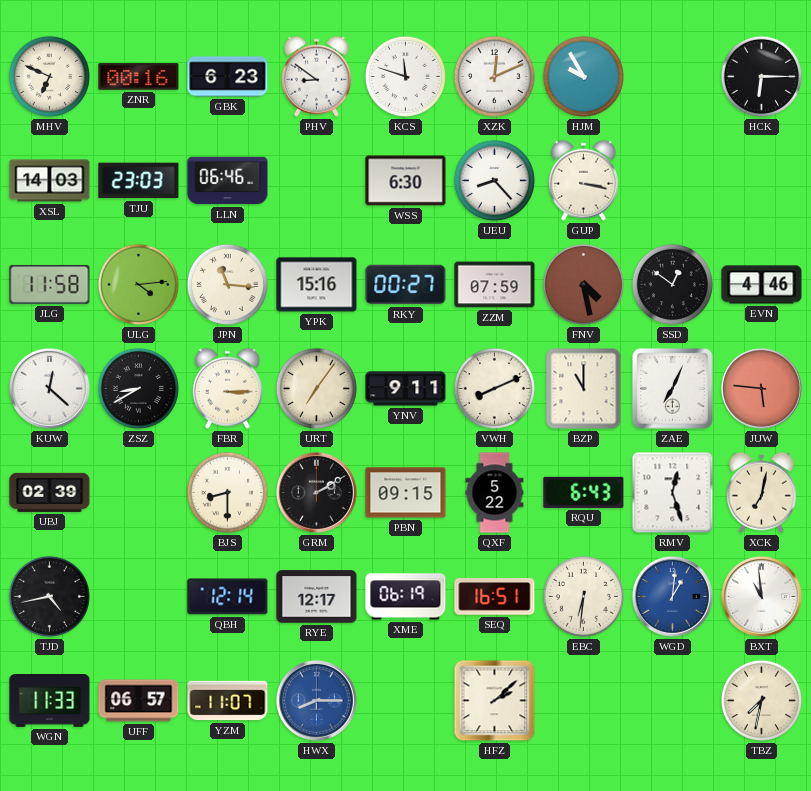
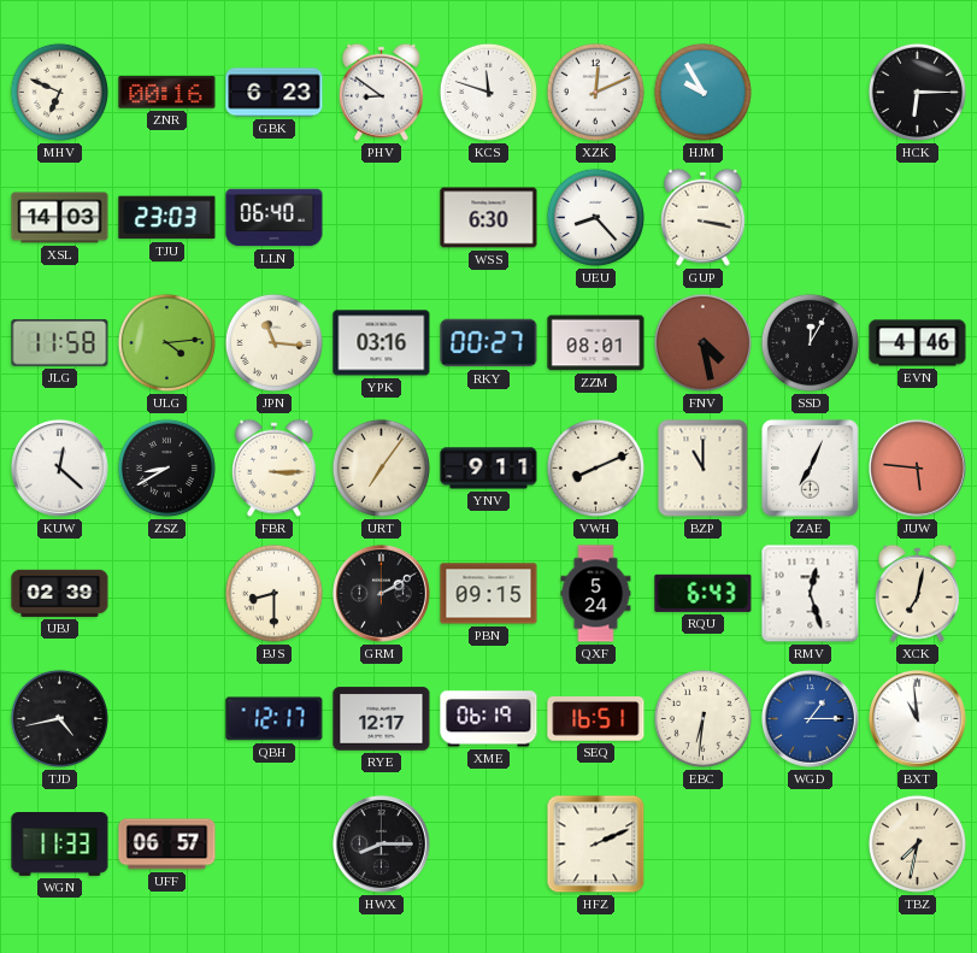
LLN: 06:46 -> 06:40
YPK: 15:16 -> 03:16
ZZM: 07:59 -> 08:01
SSD: 12:51 -> 12:05
QXF: 5:22 -> 5:24
QBH: 12:14 -> 12:17
WGD: 1:01 -> 1:15
YZM: 11:07 -> none
HWX dial: blue -> black
HFZ: 2:08 -> 2:11
